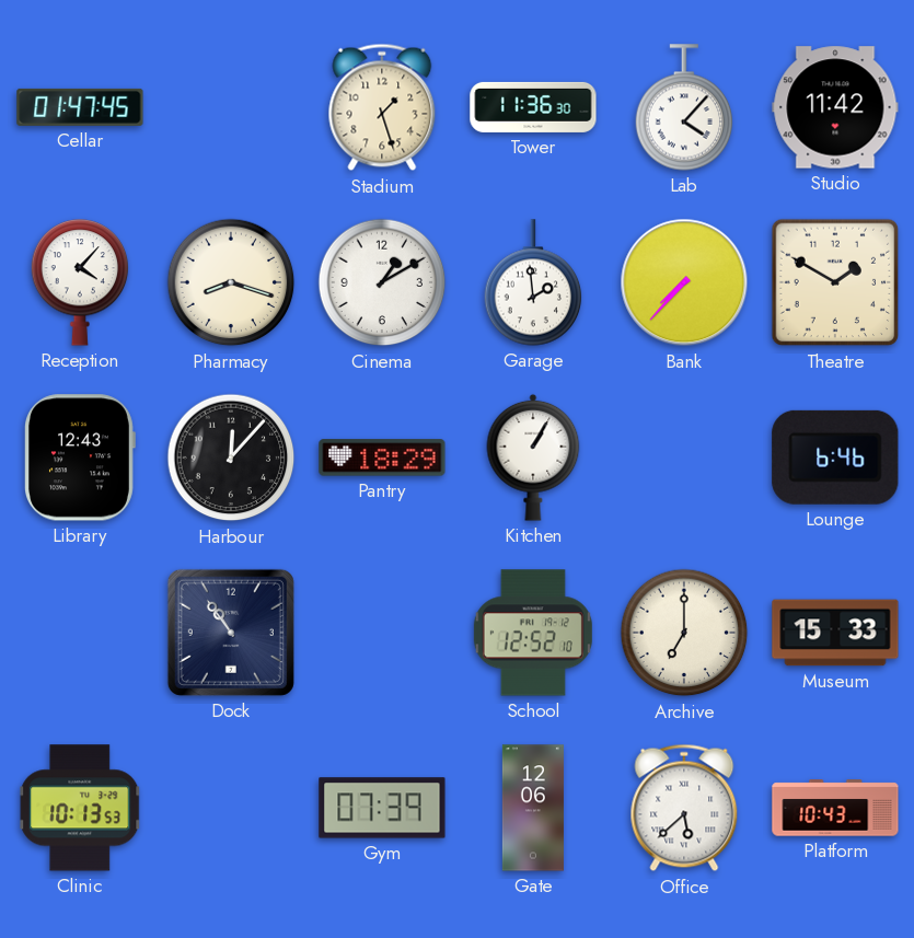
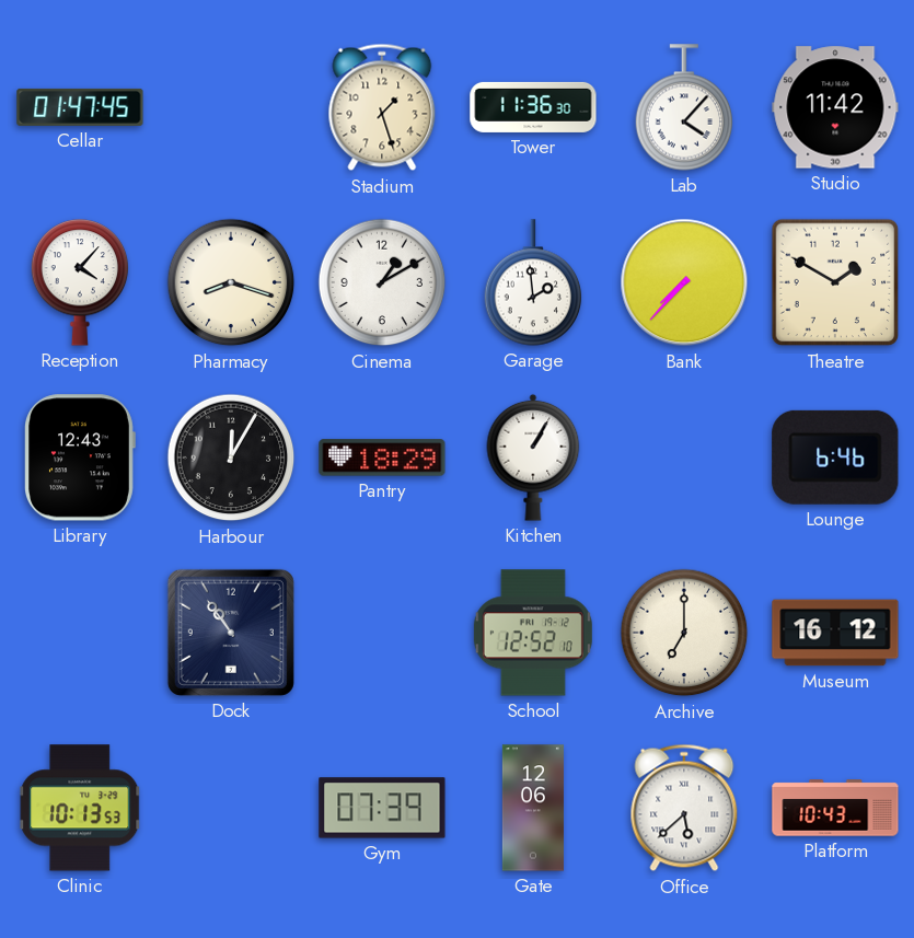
Harbour: 12:07 -> 12:05
Museum: 15:33 -> 16:12
